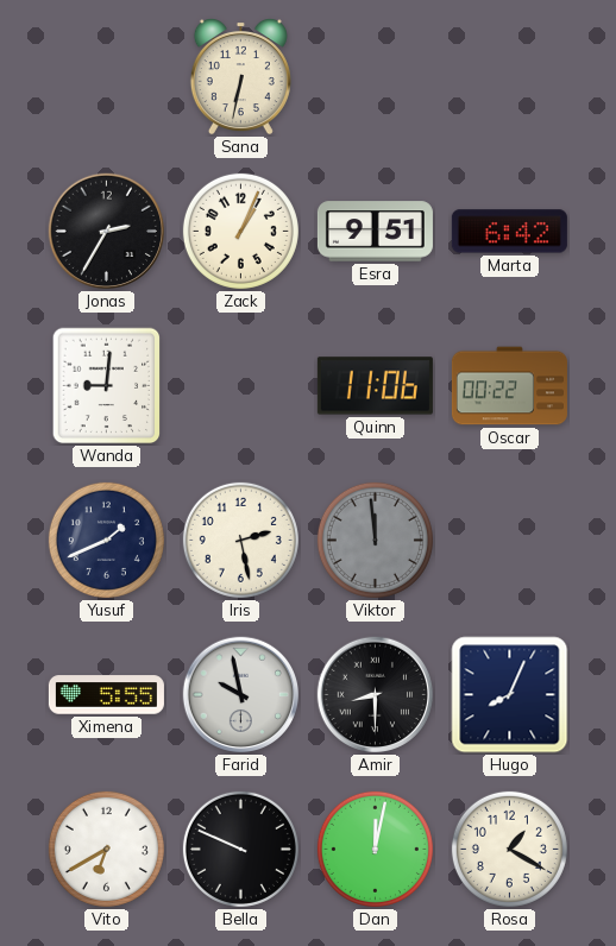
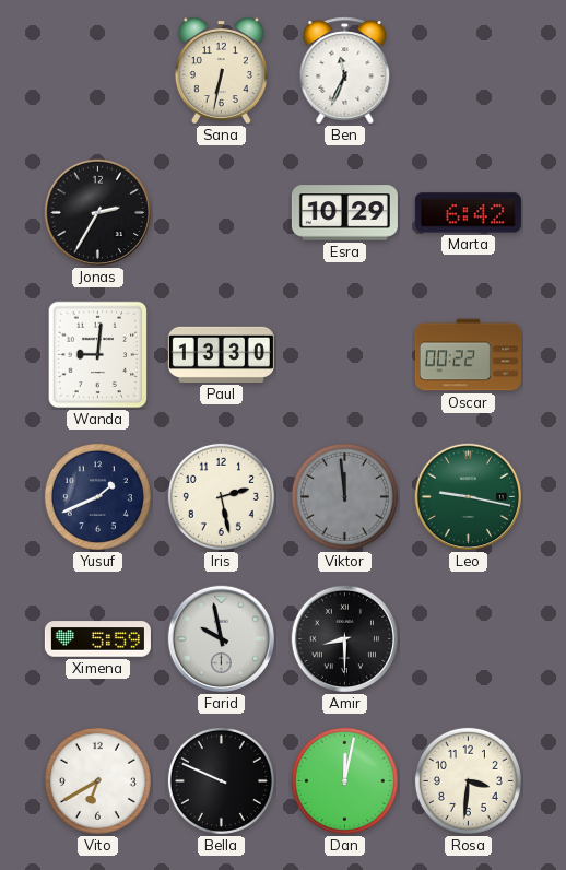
Ben: none -> 11:34
Zack: 1:04 -> none
Esra: 9:51 -> 10:29
Paul: none -> 13:30
Quinn: 11:06 -> none
Leo: none -> 9:17
Ximena: 5:55 -> 5:59
Hugo: 8:04 -> none
Rosa: 1:20 -> 3:31
